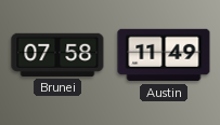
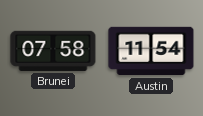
Austin: 11:49 -> 11:54
